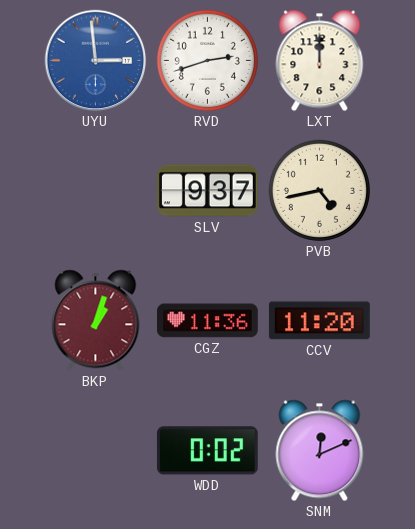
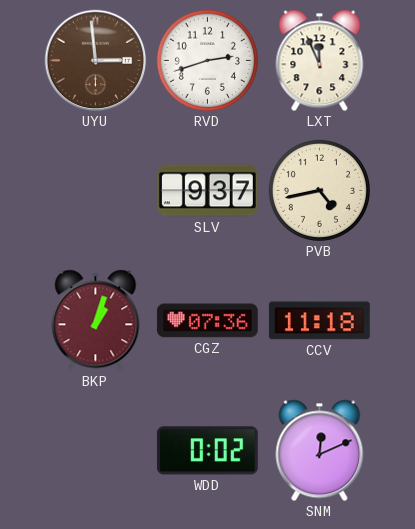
UYU dial: blue -> brown
LXT: 12:00 -> 11:56
CGZ: 11:36 -> 07:36
CCV: 11:20 -> 11:18
